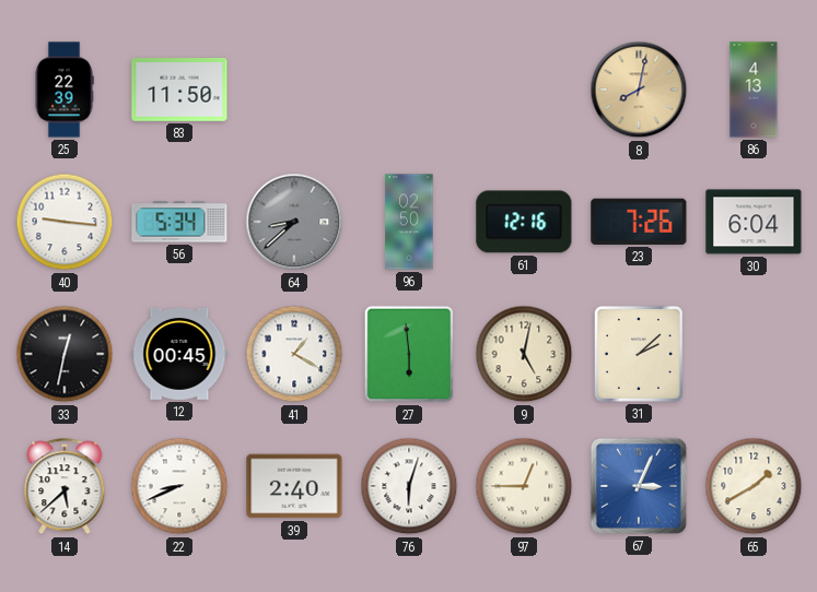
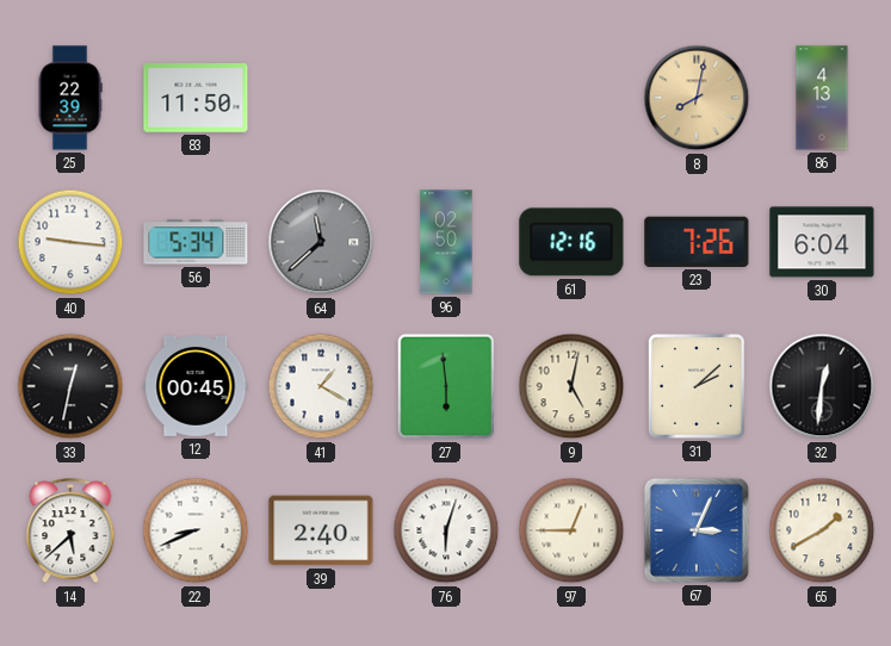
64: 8:38 -> 11:38
32: none -> 12:31
